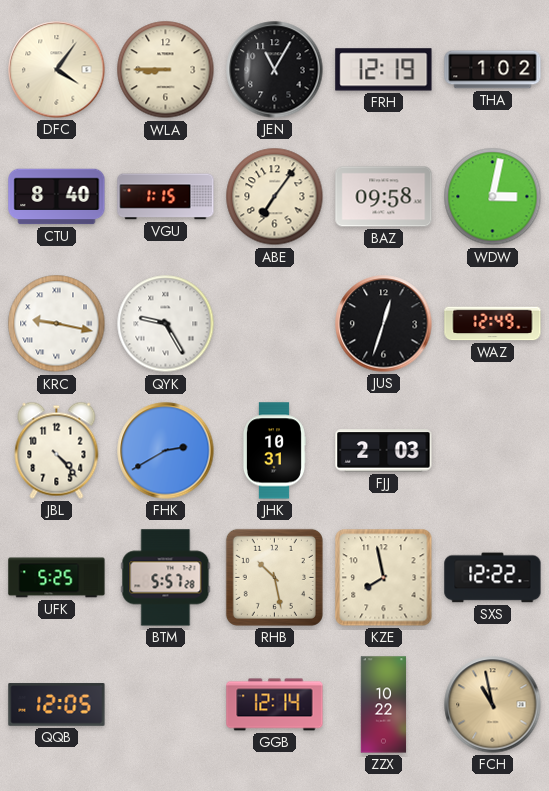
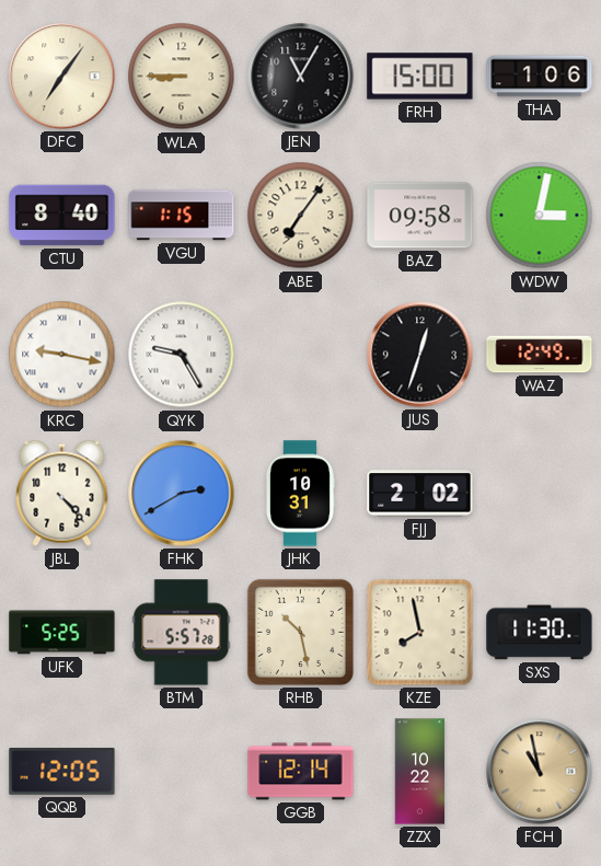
DFC: 4:06 -> 7:06
FRH: 12:19 -> 15:00
THA: 1:02 -> 1:06
FJJ: 2:03 -> 2:02
SXS: 12:22 -> 11:30
